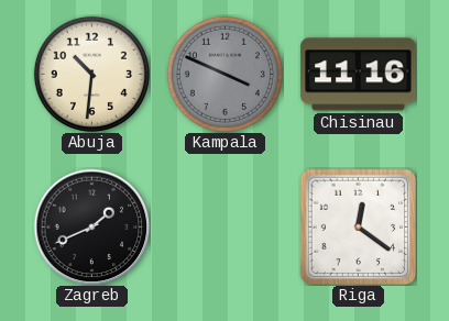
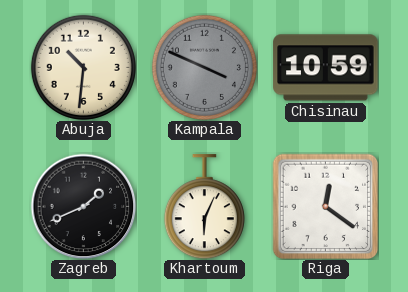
Chisinau: 11:16 -> 10:59
Khartoum: none -> 6:04
